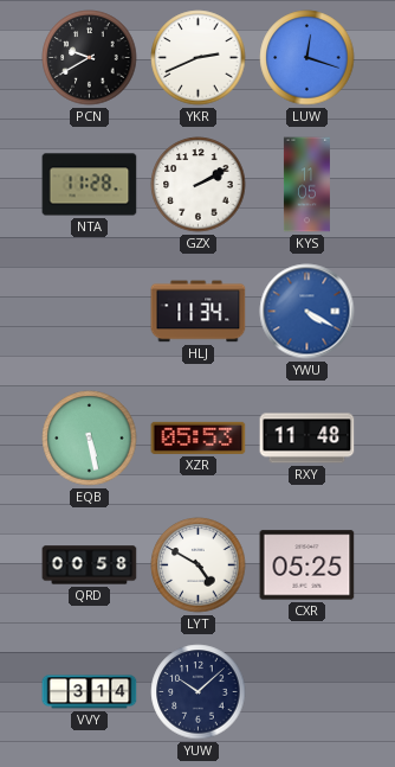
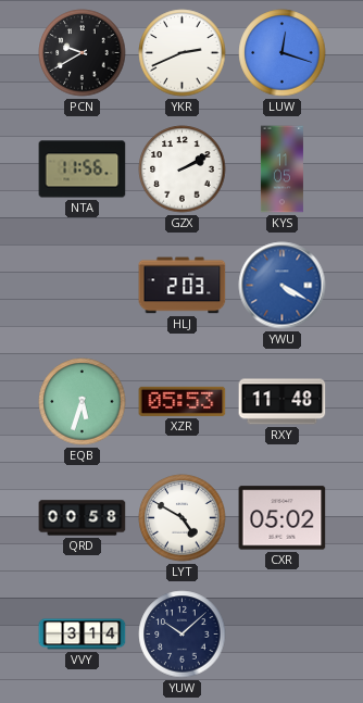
NTA: 11:28 -> 11:56
HLJ: 11:34 -> 2:03
EQB: 5:28 -> 5:33
CXR: 05:25 -> 05:02
